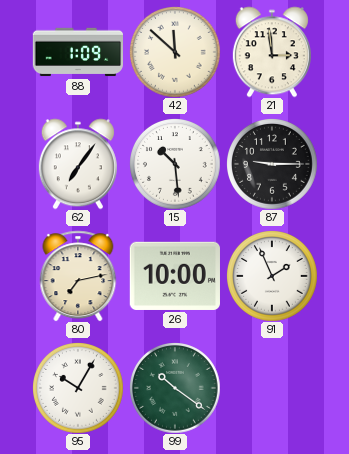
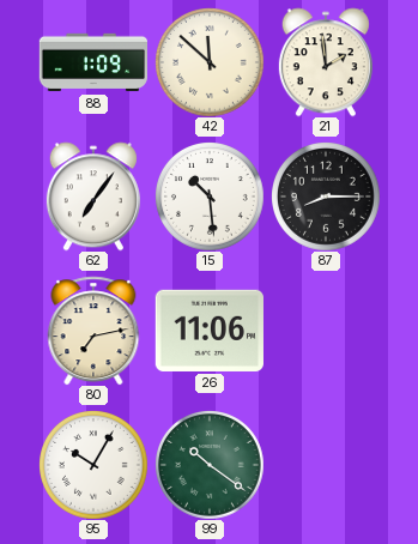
21: 2:59 -> 1:59
87: 9:15 -> 8:15
26: 10:00 -> 11:06
91: 1:56 -> none
